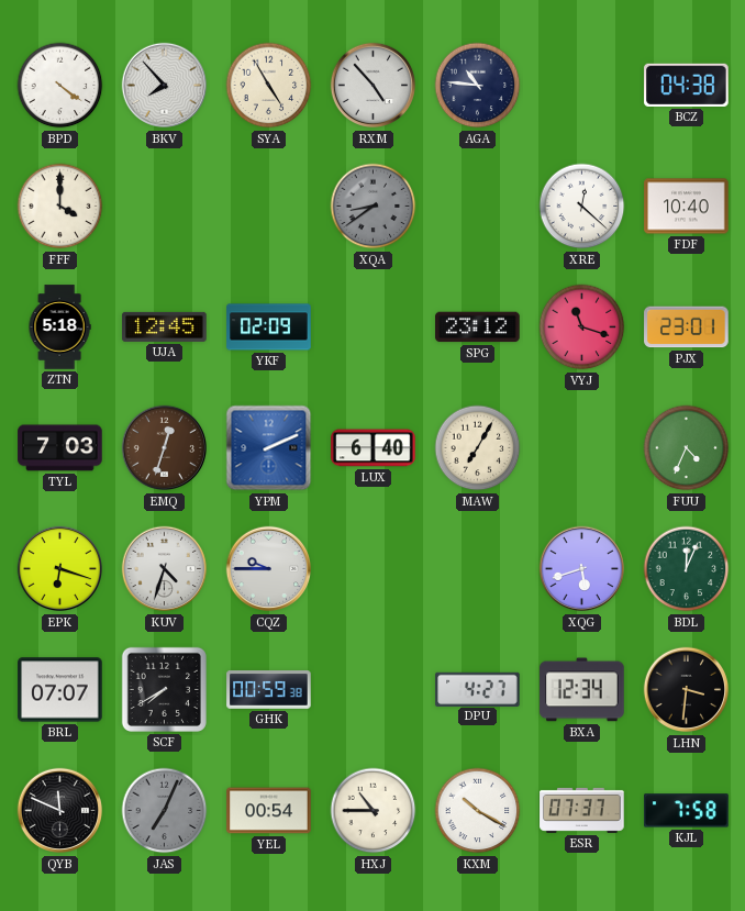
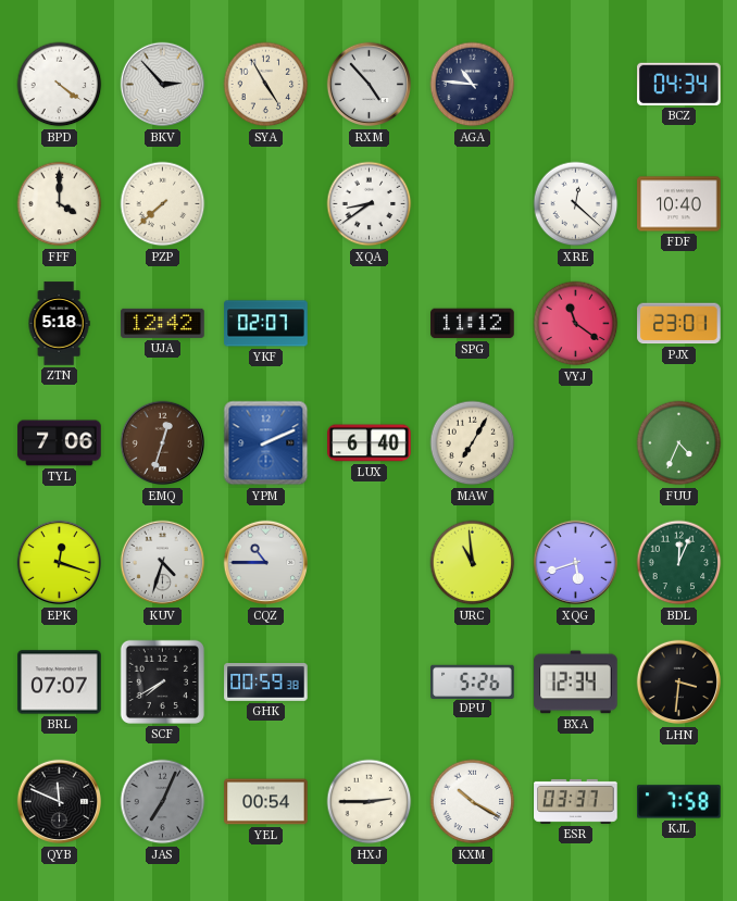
BKV: 7:53 -> 2:53
BCZ: 04:38 -> 04:34
PZP: none -> 7:38
XQA dial: grey -> white
UJA: 12:45 -> 12:42
YKF: 02:09 -> 02:07
SPG: 23:12 -> 11:12
VYJ: 11:18 -> 11:21
TYL: 7:03 -> 7:06
EPK: 6:18 -> 12:18
CQZ: 9:45 -> 10:45
URC: none -> 10:59
DPU: 4:27 -> 5:26
HXJ: 10:45 -> 2:45
ESR: 07:37 -> 03:37
